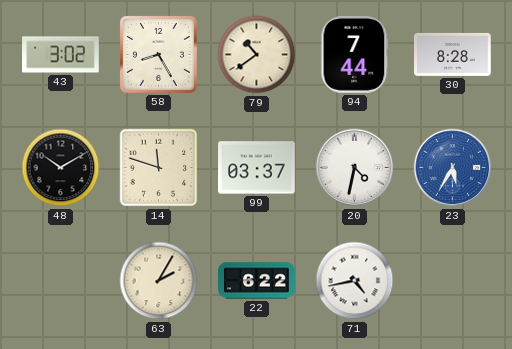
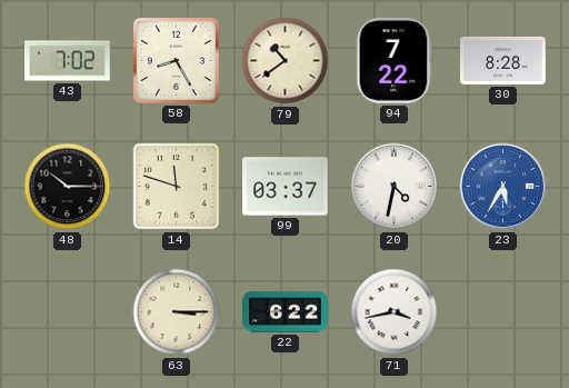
43: 3:02 -> 7:02
94: 7:44 -> 7:22
48: 10:10 -> 10:15
63: 2:05 -> 3:15
71: 4:43 -> 3:43
